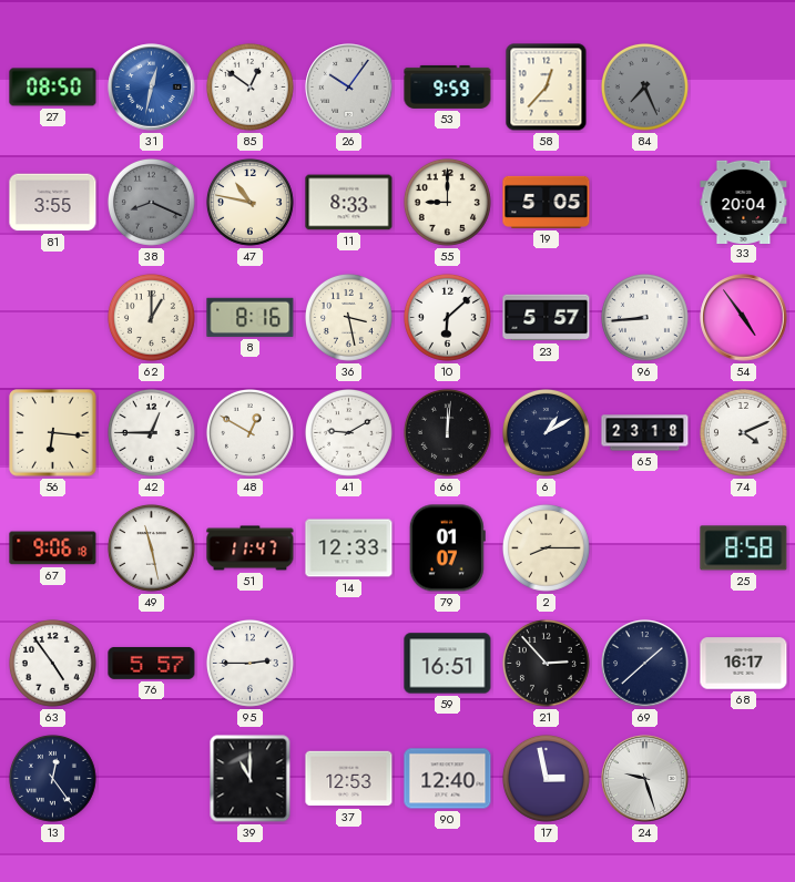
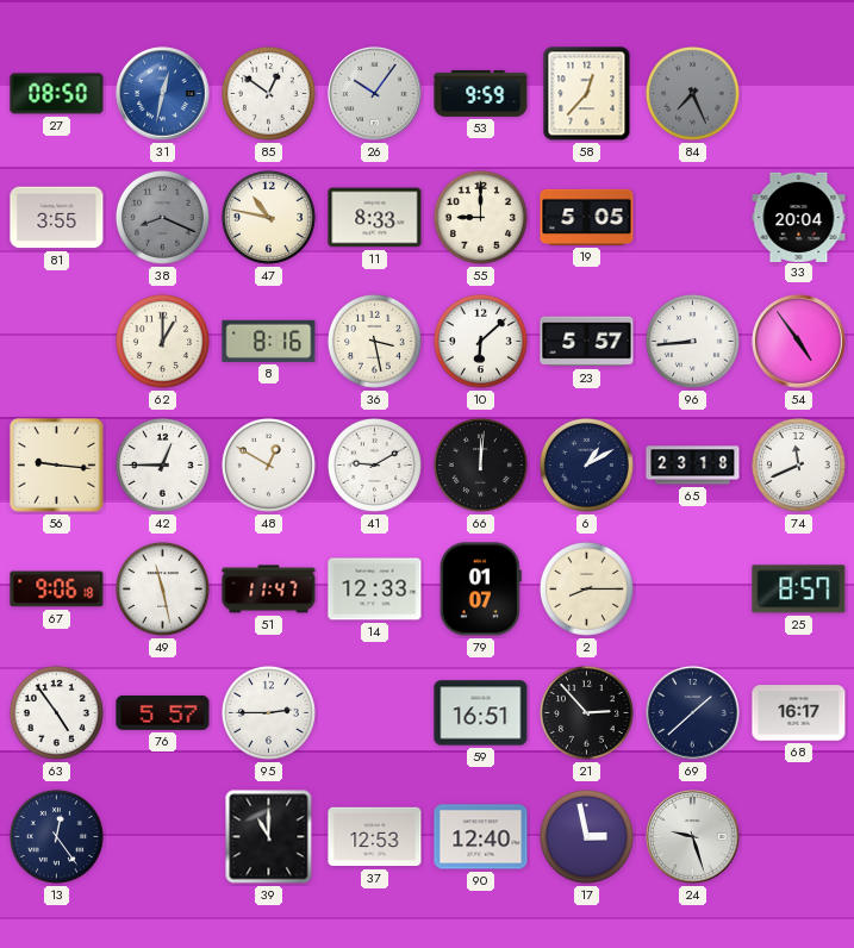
56: 6:16 -> 9:16
74: 4:11 -> 11:41
25: 8:58 -> 8:57
